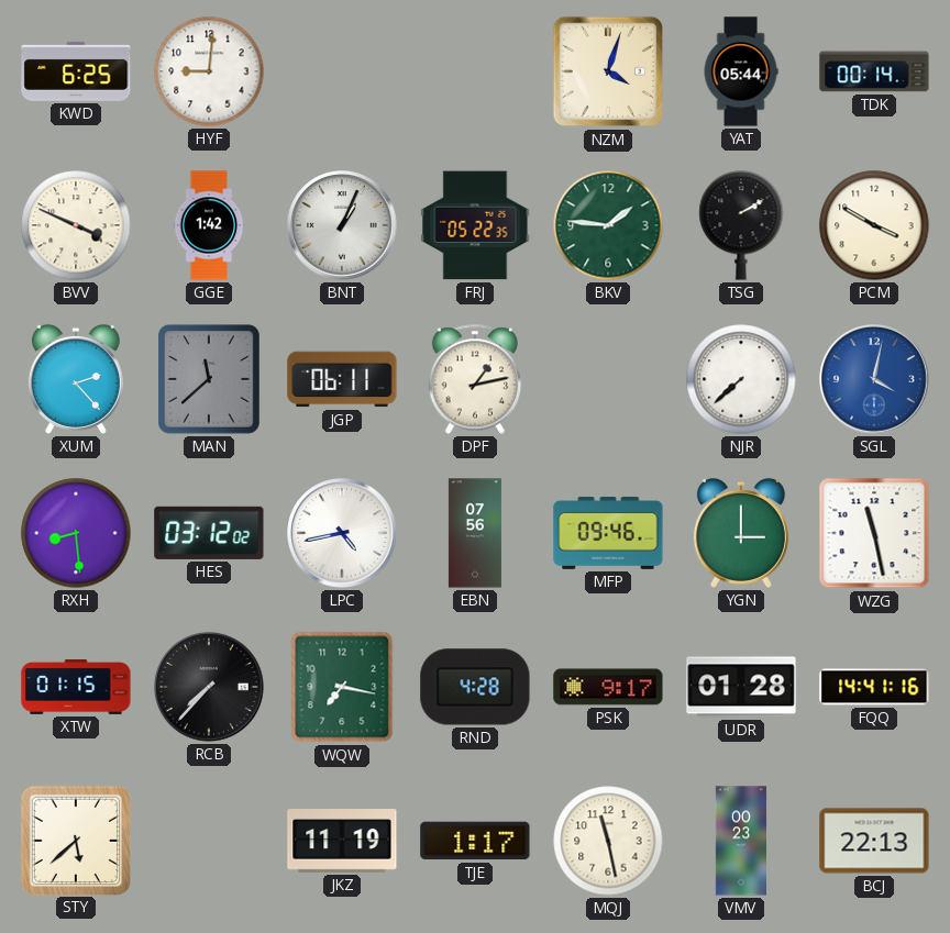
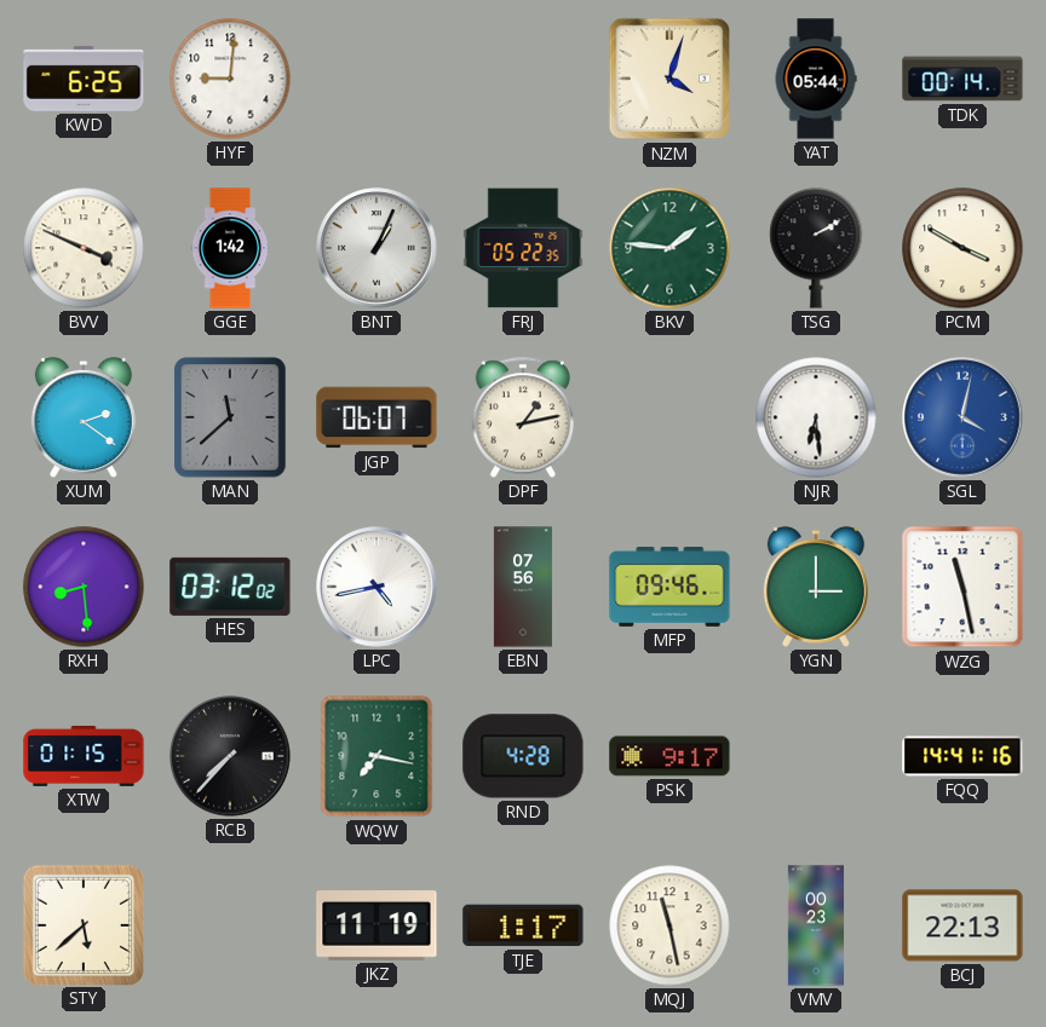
XUM: 2:23 -> 2:21
JGP: 06:11 -> 06:07
NJR: 7:38 -> 6:29
UDR: 01:28 -> none
